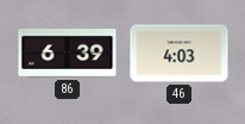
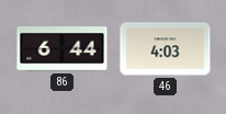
86: 6:39 -> 6:44
